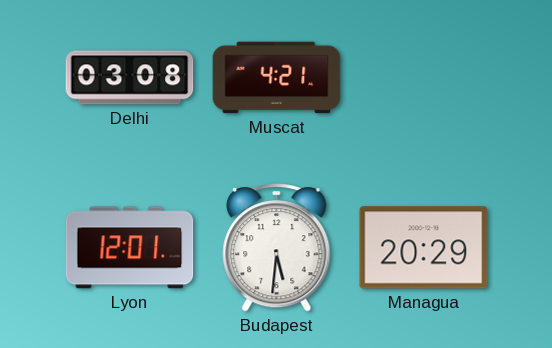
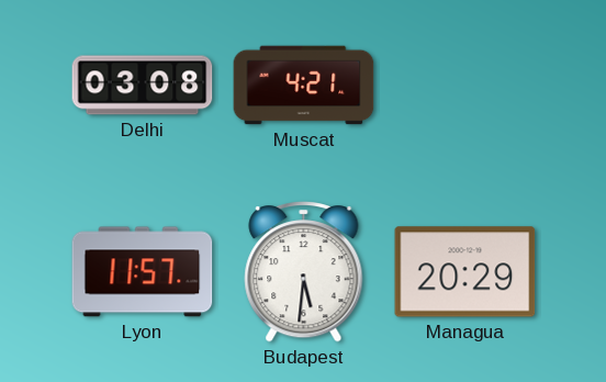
Lyon: 12:01 -> 11:57
